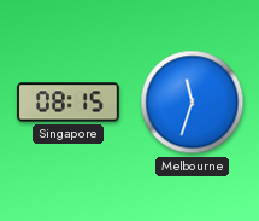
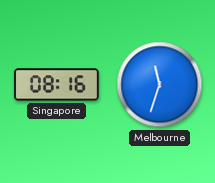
Singapore: 08:15 -> 08:16
